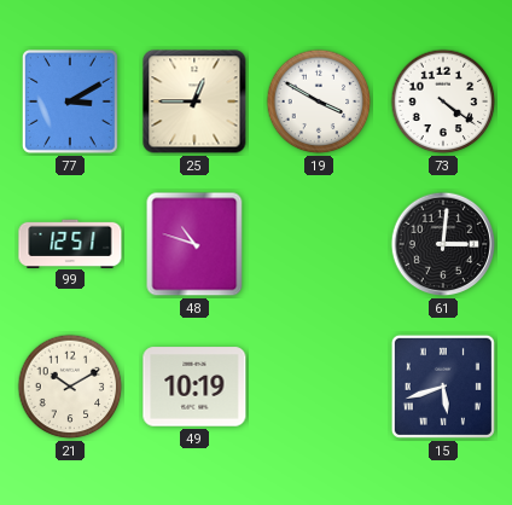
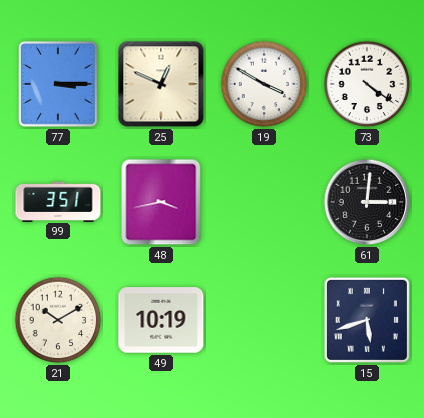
77: 3:10 -> 3:15
25: 12:45 -> 12:49
99: 12:51 -> 3:51
48: 10:48 -> 3:43
